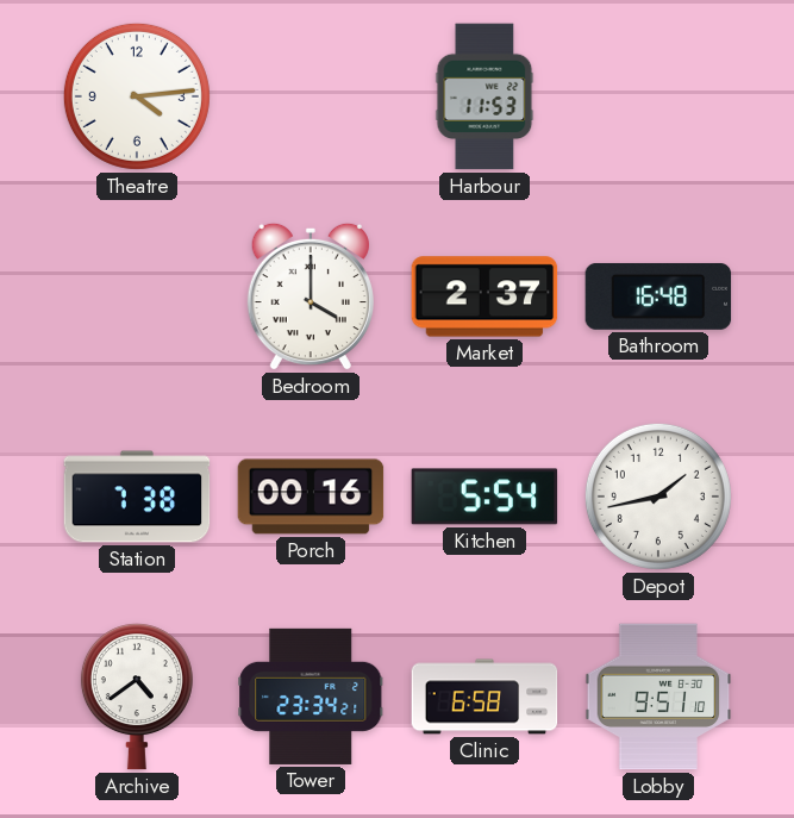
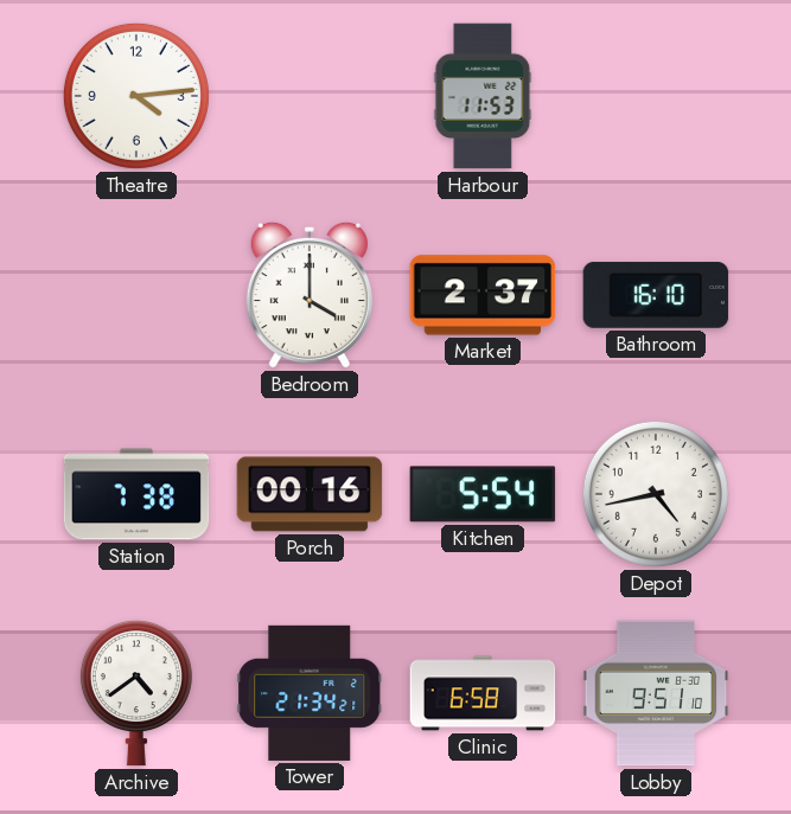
Bathroom: 16:48 -> 16:10
Depot: 1:43 -> 4:43
Tower: 23:34 -> 21:34
